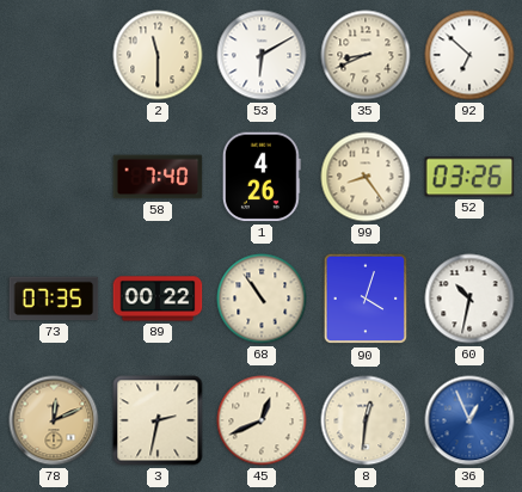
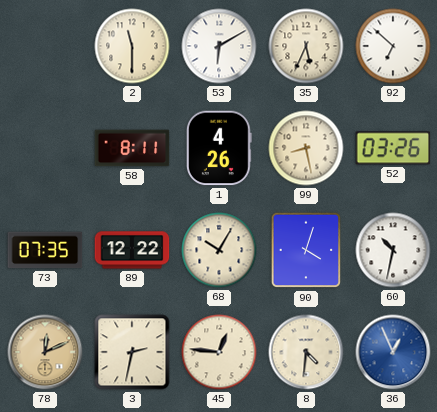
35: 8:41 -> 5:34
58: 7:40 -> 8:11
99: 8:24 -> 8:28
89: 00:22 -> 12:22
68: 10:54 -> 10:05
45: 12:41 -> 12:46
8: 12:31 -> 4:31
